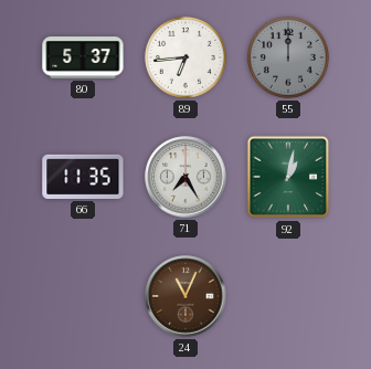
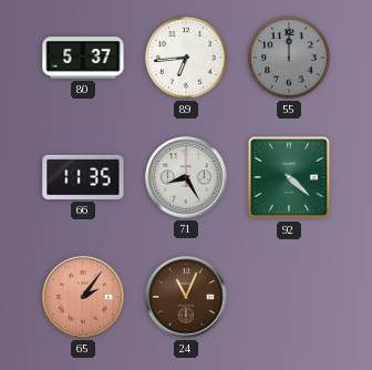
71: 7:25 -> 8:25
92: 1:02 -> 4:22
65: none -> 2:06
